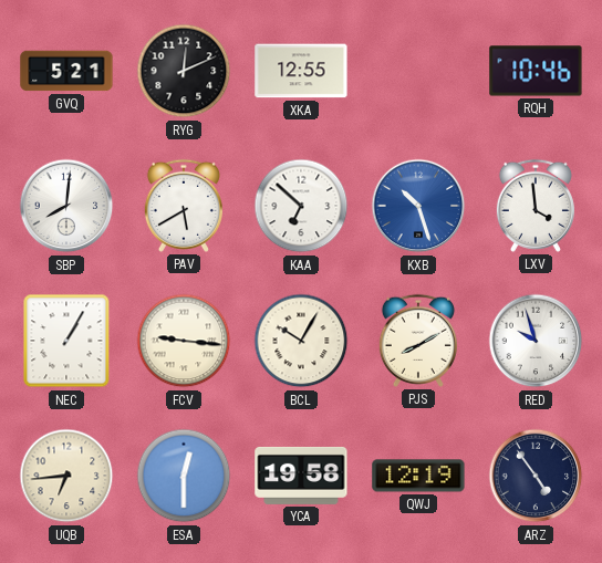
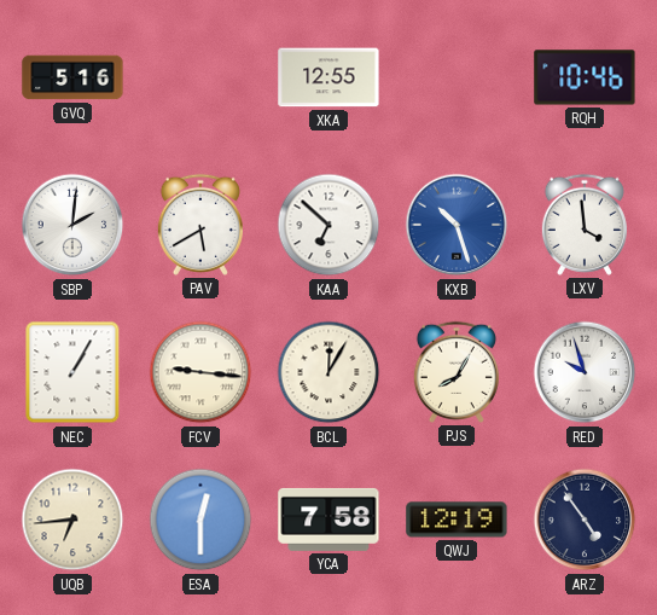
GVQ: 5:21 -> 5:16
RYG: 12:11 -> none
SBP: 8:01 -> 2:01
BCL: 10:05 -> 12:05
PJS: 8:10 -> 8:05
YCA: 19:58 -> 7:58
